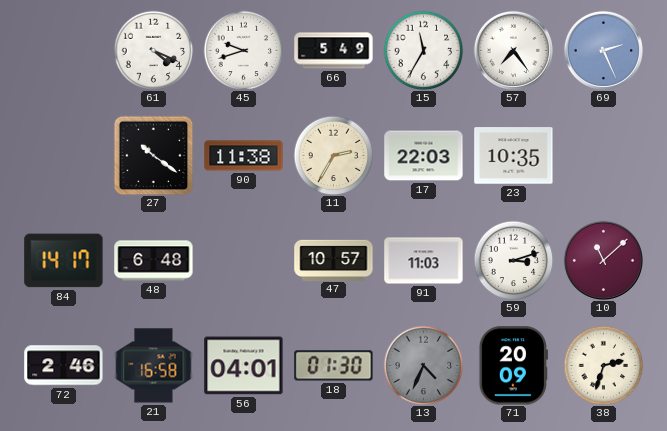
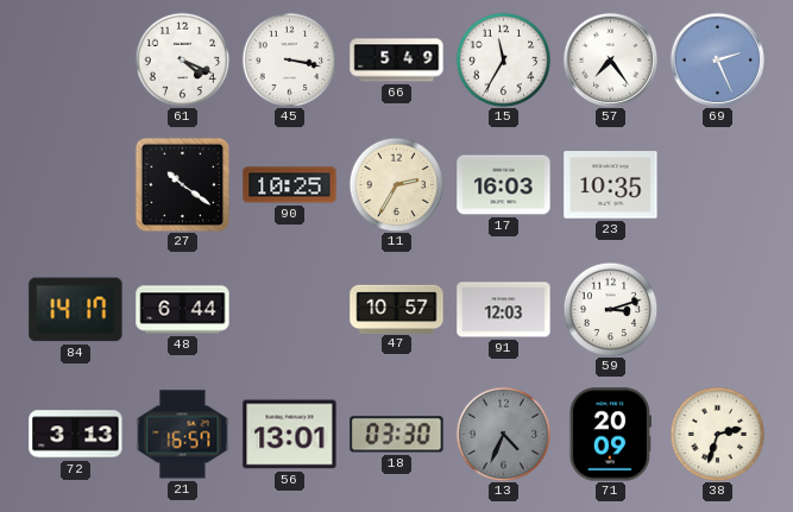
45: 9:42 -> 3:17
90: 11:38 -> 10:25
17: 22:03 -> 16:03
48: 6:48 -> 6:44
91: 11:03 -> 12:03
10: 11:08 -> none
72: 2:46 -> 3:13
21: 16:58 -> 16:57
56: 04:01 -> 13:01
18: 01:30 -> 03:30
